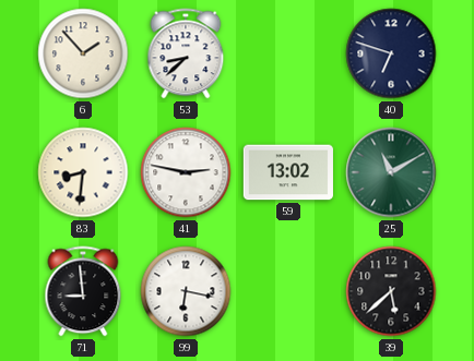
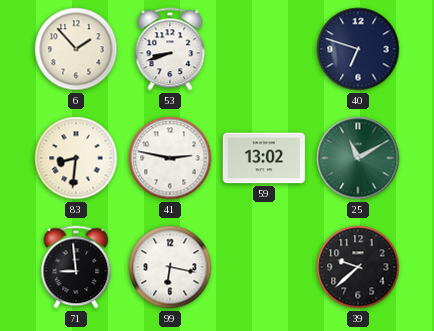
53: 8:38 -> 8:42
39: 5:38 -> 9:38
